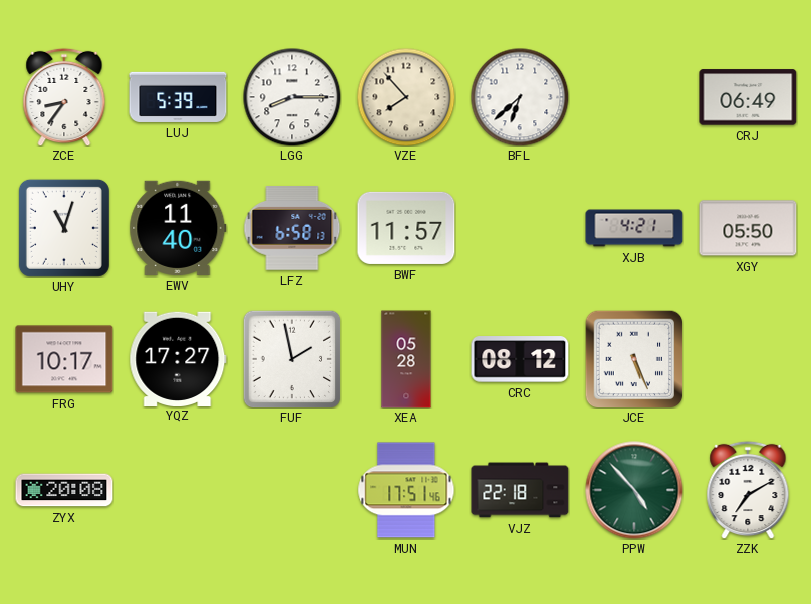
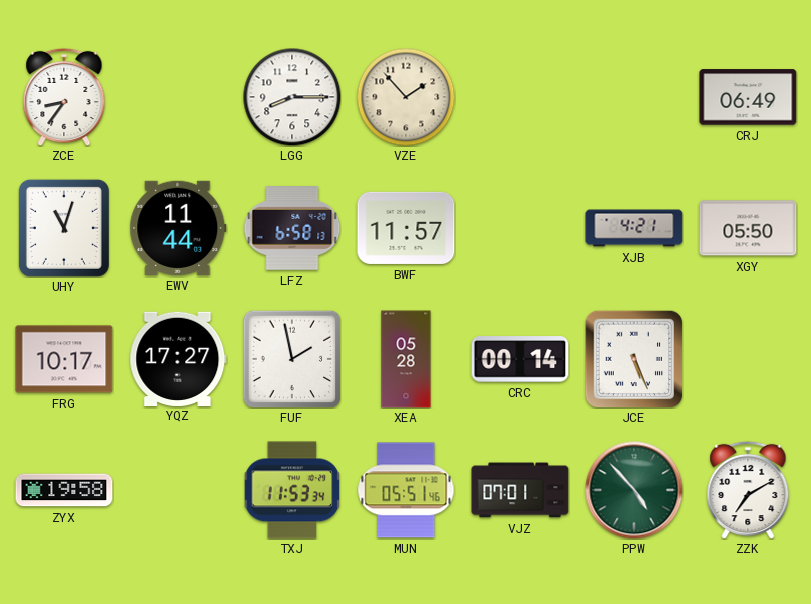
LUJ: 5:39 -> none
VZE: 7:53 -> 1:53
BFL: 6:38 -> none
EWV: 11:40 -> 11:44
CRC: 08:12 -> 00:14
ZYX: 20:08 -> 19:58
TXJ: none -> 11:53
MUN: 17:51 -> 05:51
VJZ: 22:18 -> 07:01
